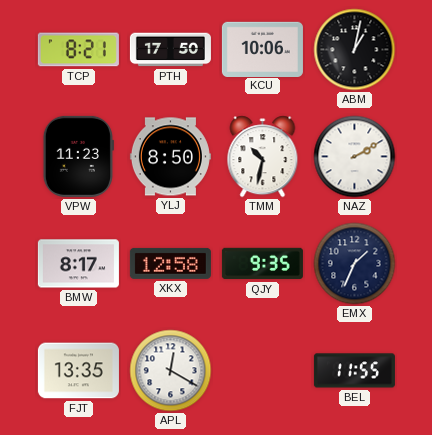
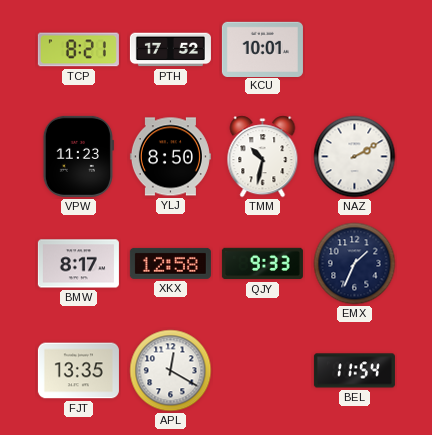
PTH: 17:50 -> 17:52
KCU: 10:06 -> 10:01
ABM: 1:02 -> none
QJY: 9:35 -> 9:33
BEL: 11:55 -> 11:54
